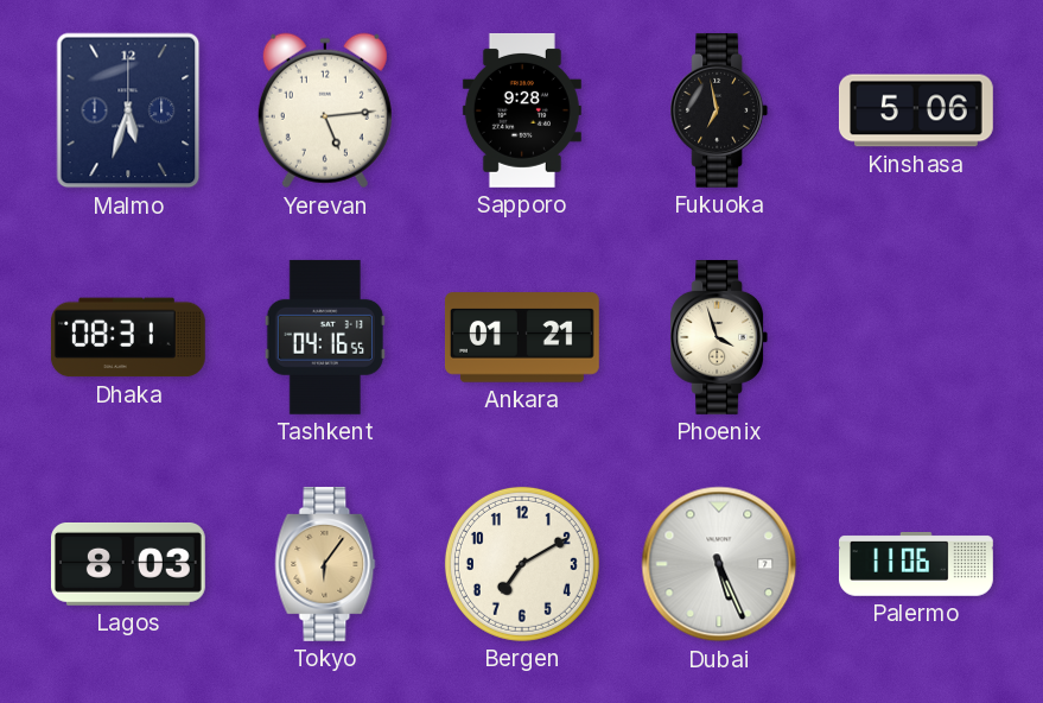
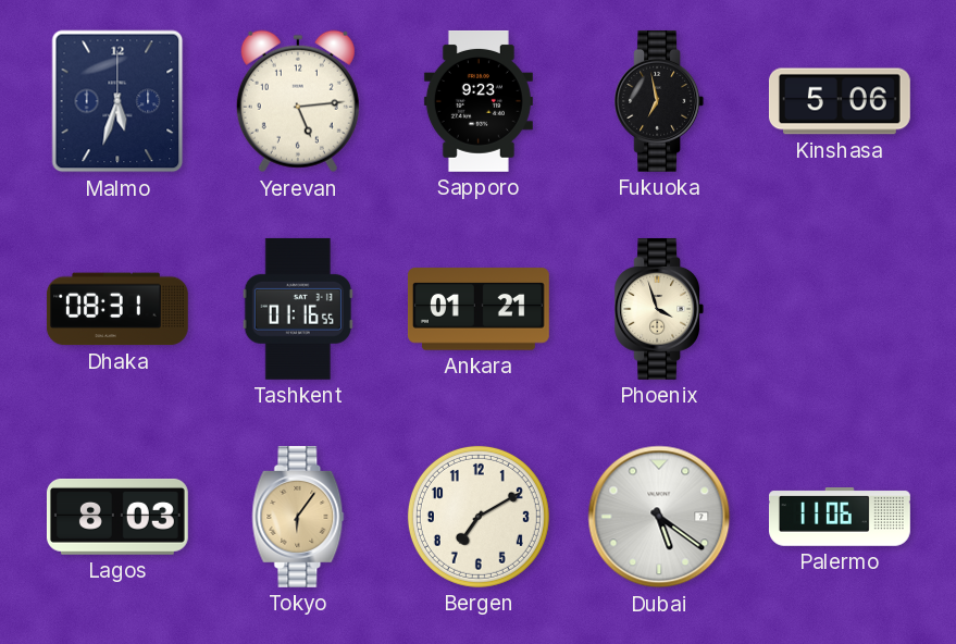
Sapporo: 9:28 -> 9:23
Tashkent: 04:16 -> 01:16
Dubai: 5:26 -> 5:21
